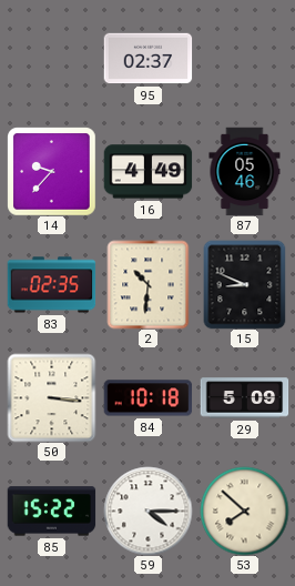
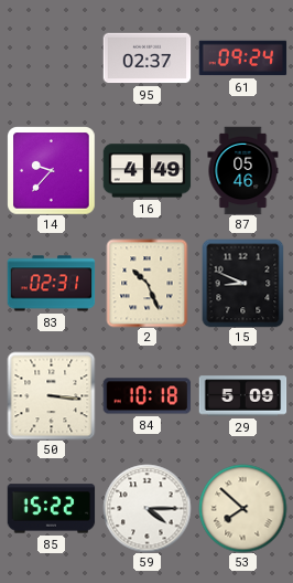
61: none -> 09:24
83: 02:35 -> 02:31
2: 10:31 -> 10:26
